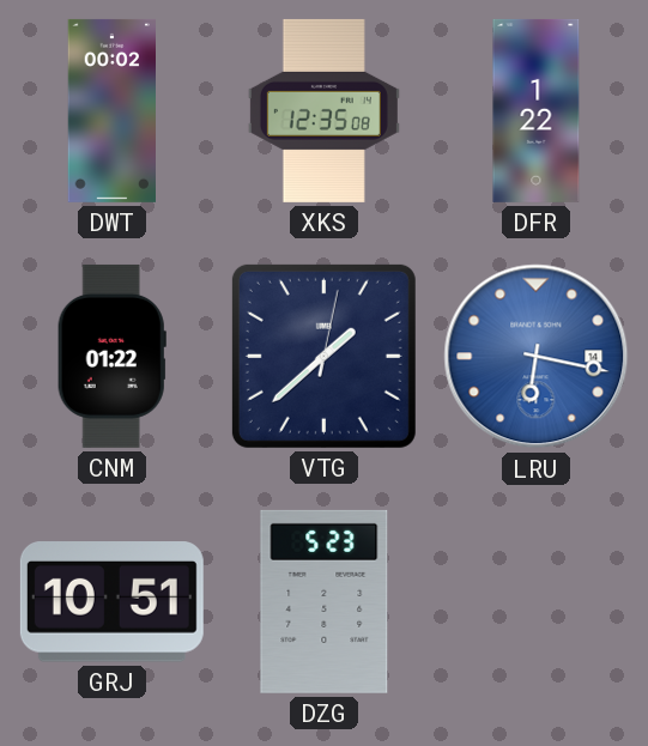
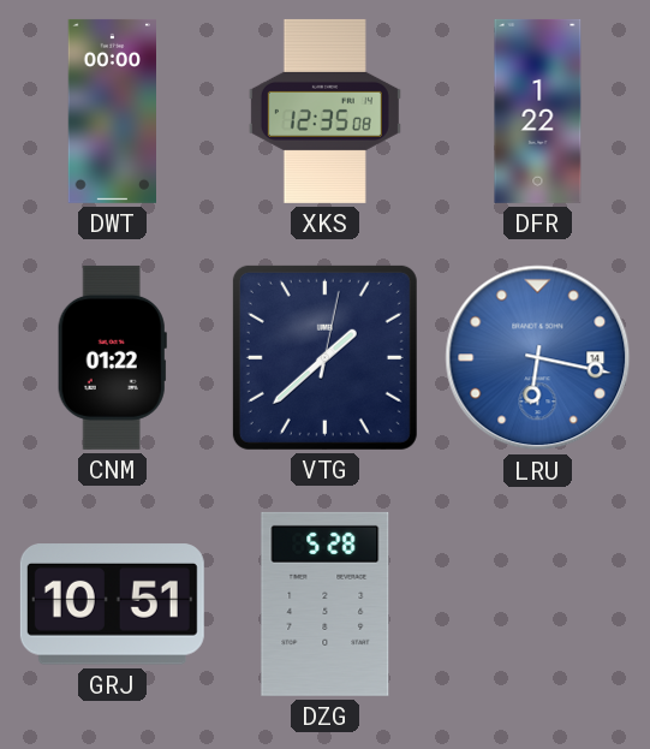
DWT: 00:02 -> 00:00
DZG: 5:23 -> 5:28
